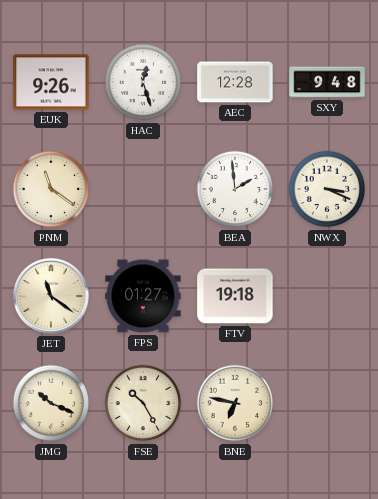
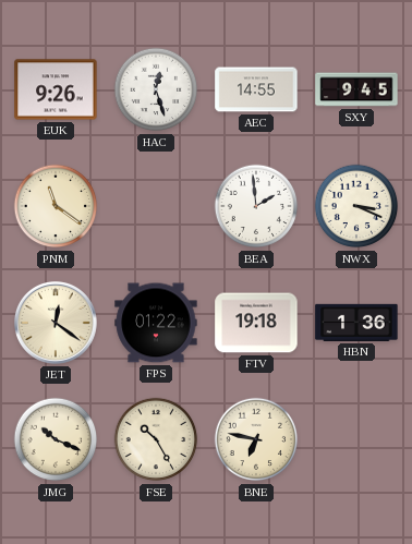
AEC: 12:28 -> 14:55
SXY: 9:48 -> 9:45
JET: 11:21 -> 12:21
FPS: 01:27 -> 01:22
HBN: none -> 1:36
